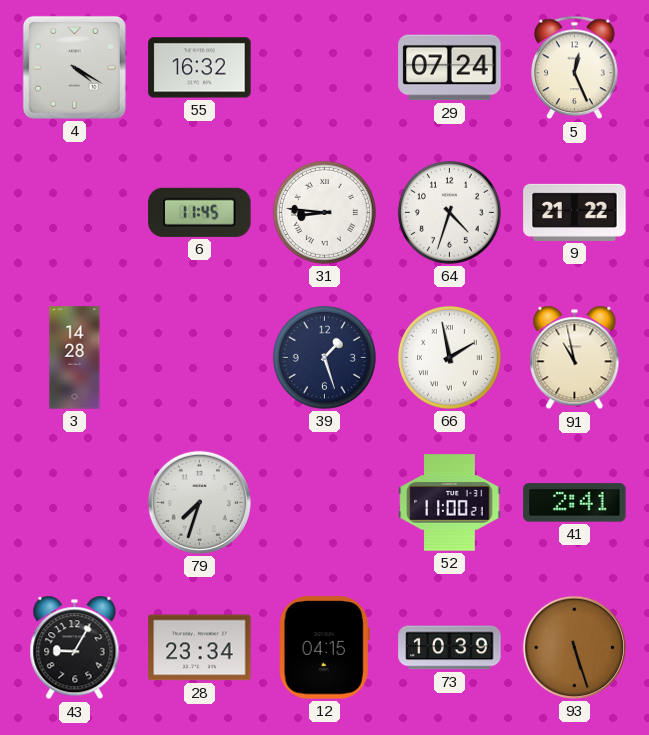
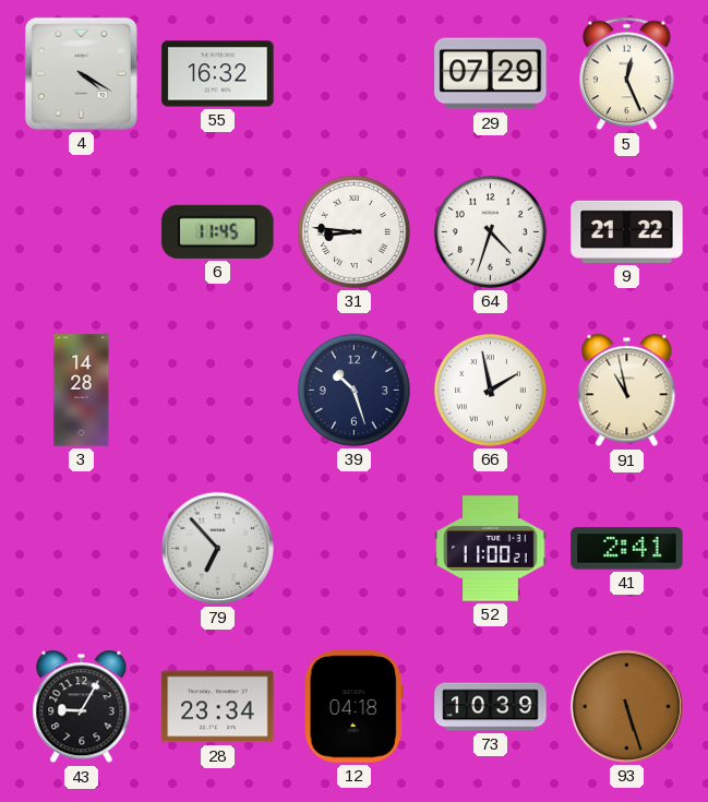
29: 07:24 -> 07:29
39: 1:27 -> 10:27
79: 7:33 -> 6:53
12: 04:15 -> 04:18
